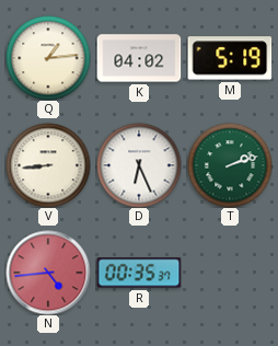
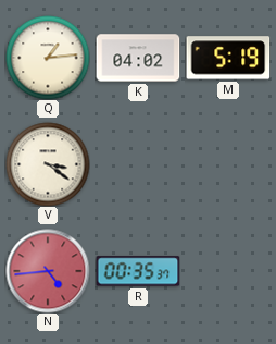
V: 8:44 -> 3:21
D: 6:26 -> none
T: 2:12 -> none
